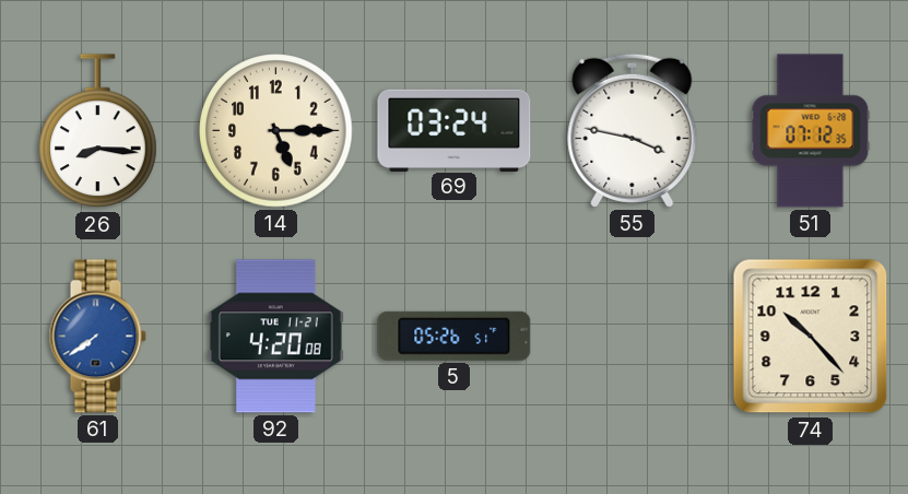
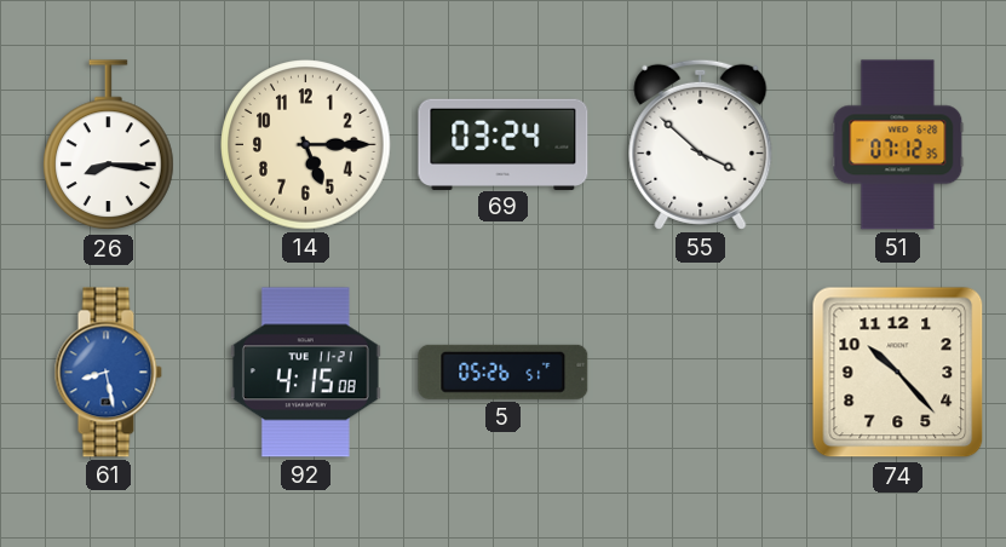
55: 3:47 -> 3:52
61: 7:39 -> 8:28
92: 4:20 -> 4:15
